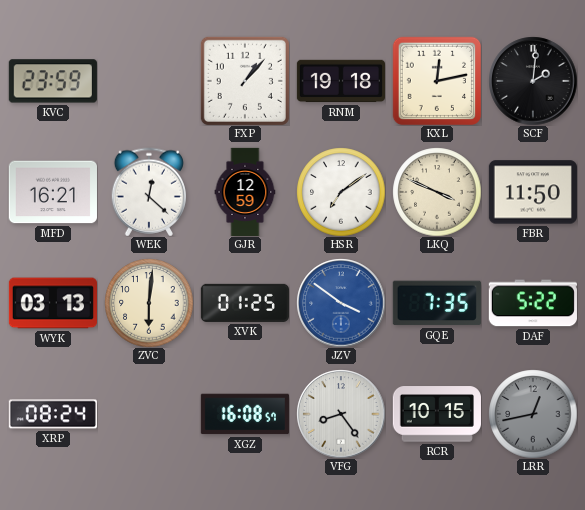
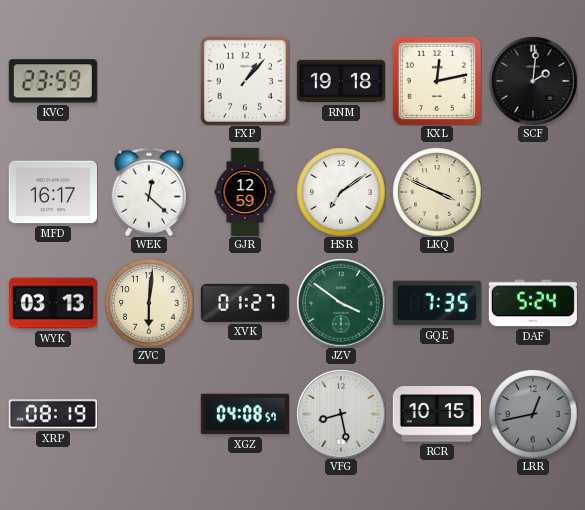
MFD: 16:21 -> 16:17
FBR: 11:50 -> none
XVK: 01:25 -> 01:27
JZV dial: blue -> green
DAF: 5:22 -> 5:24
XRP: 08:24 -> 08:19
XGZ: 16:08 -> 04:08
VFG: 8:24 -> 8:28
